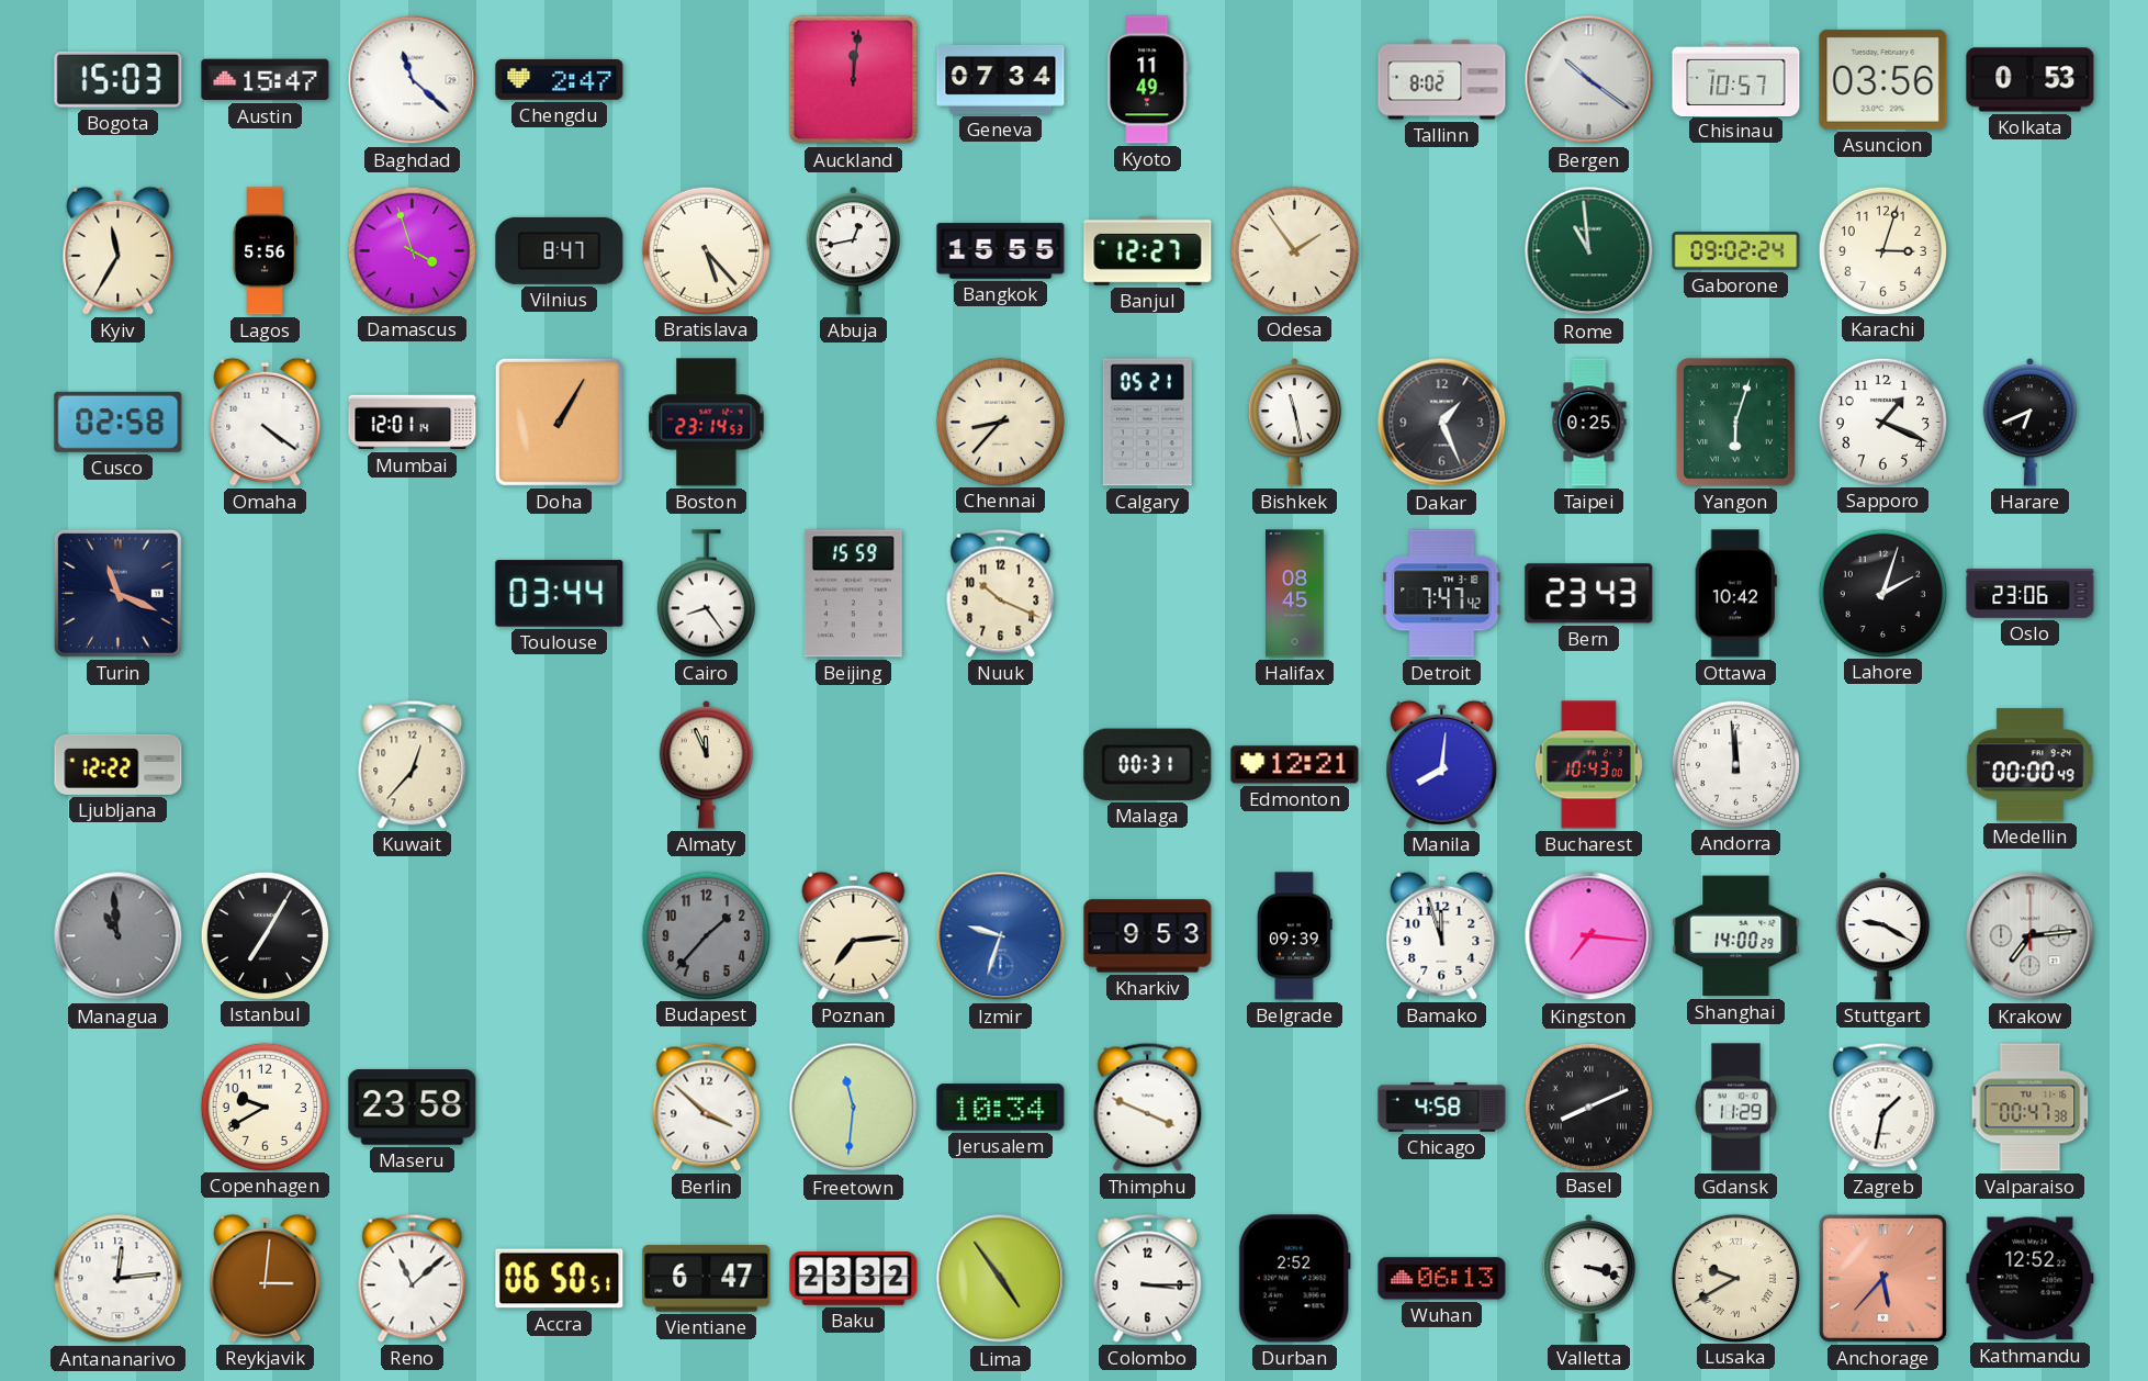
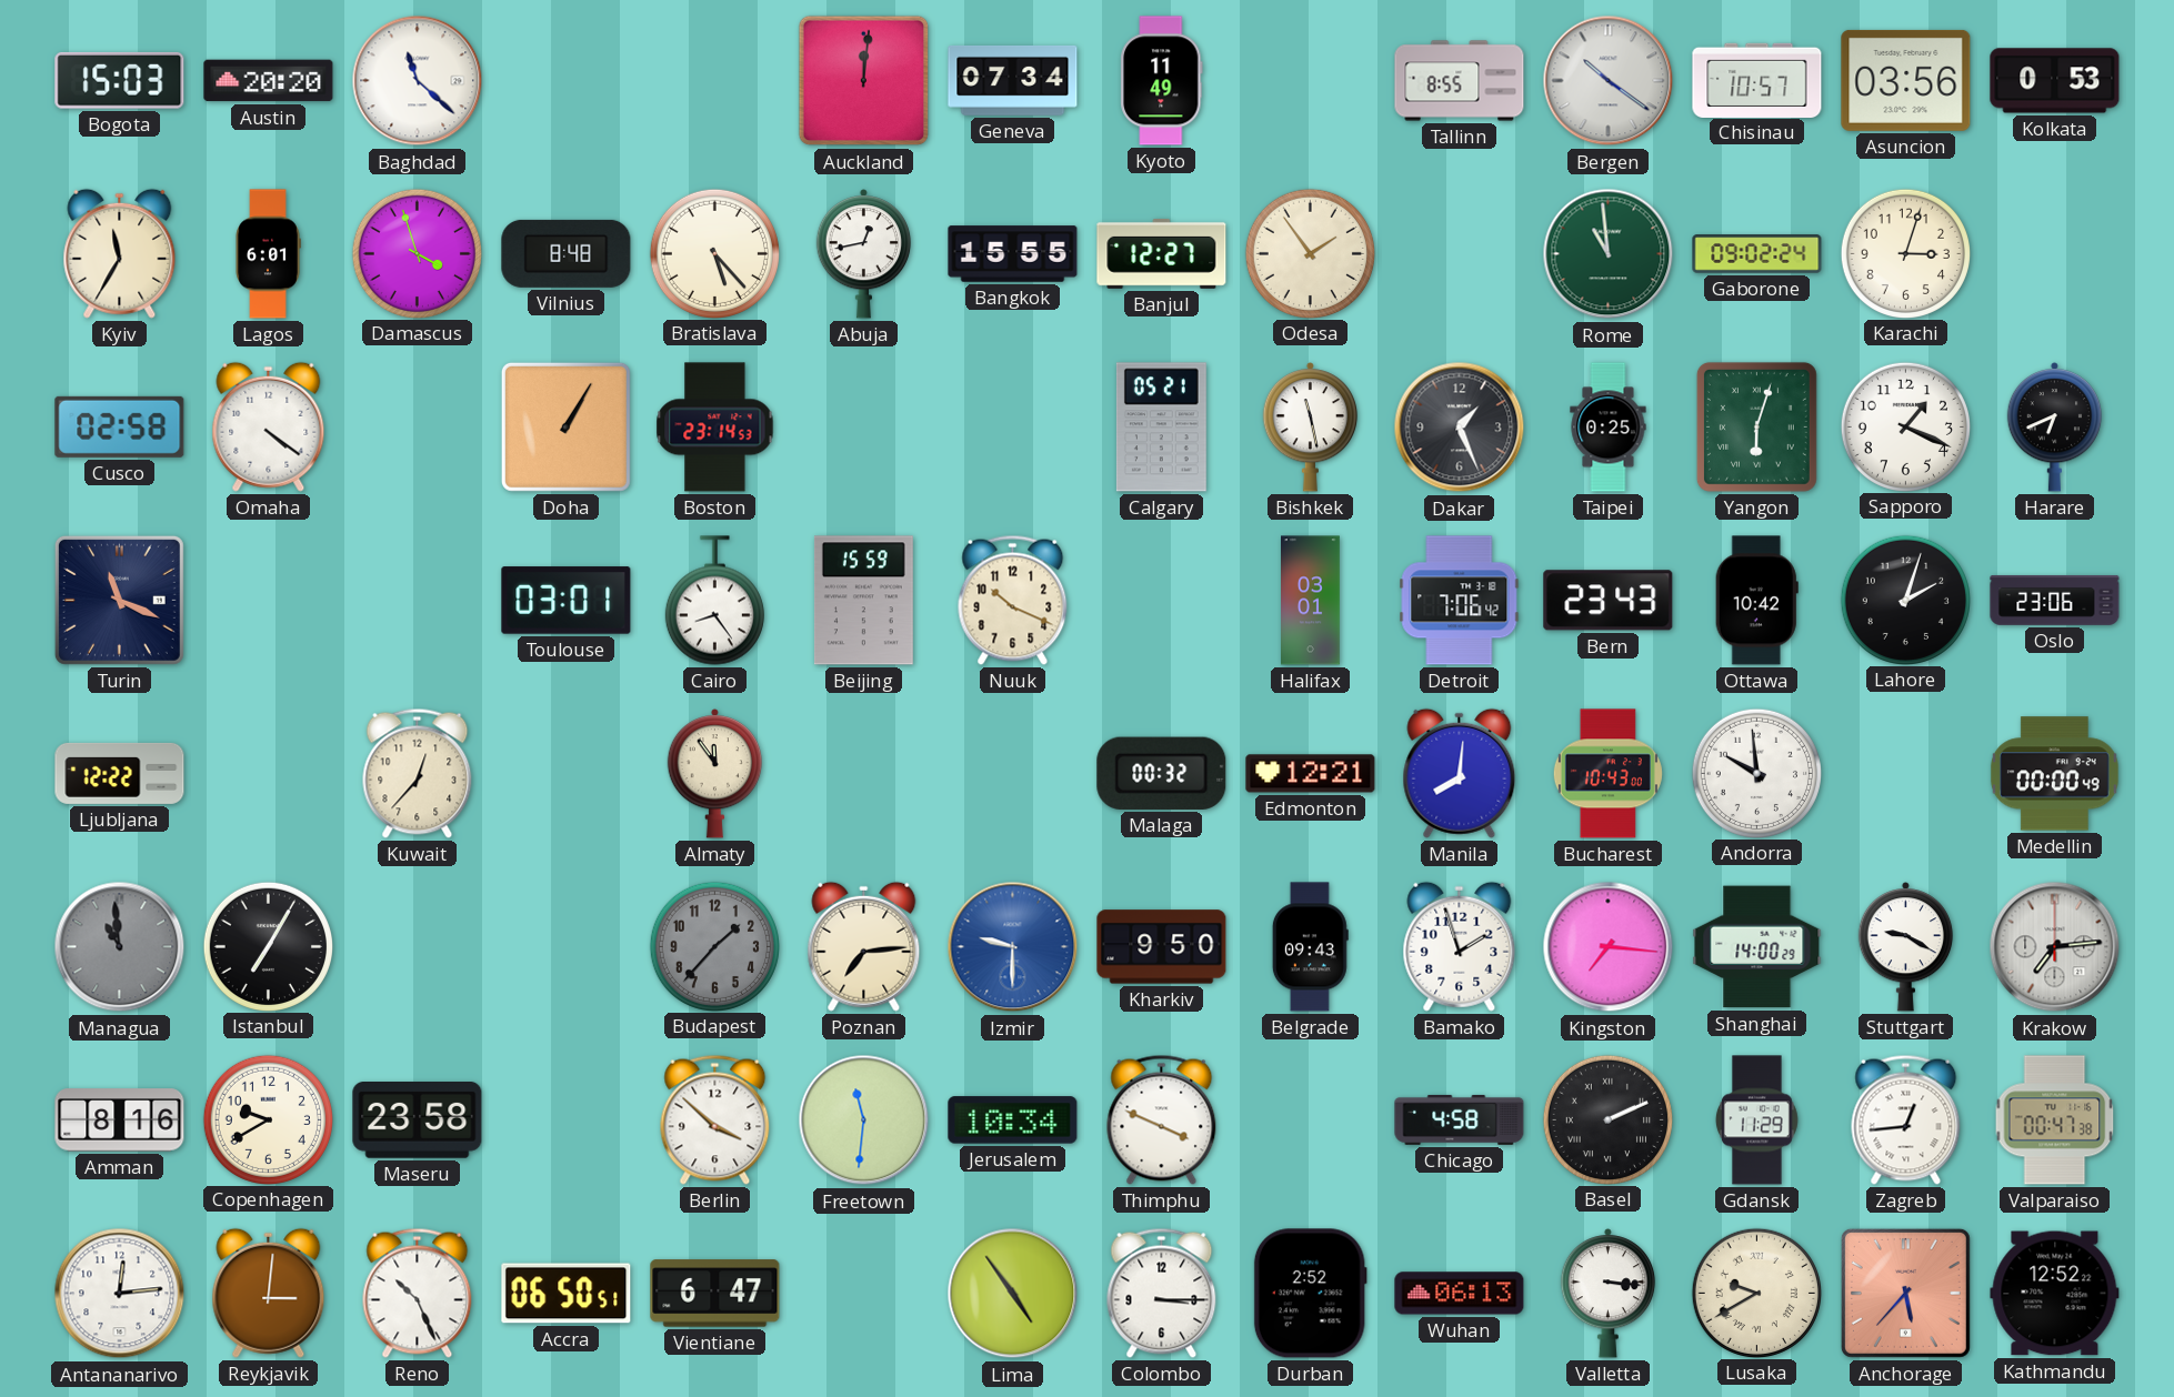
Austin: 15:47 -> 20:20
Chengdu: 2:47 -> none
Tallinn: 8:02 -> 8:55
Lagos: 5:56 -> 6:01
Vilnius: 8:47 -> 8:48
Mumbai: 12:01 -> none
Chennai: 8:37 -> none
Toulouse: 03:44 -> 03:01
Halifax: 08:45 -> 03:01
Detroit: 7:47 -> 7:06
Almaty: 11:56 -> 11:54
Malaga: 00:31 -> 00:32
Andorra: 11:59 -> 9:59
Izmir: 9:33 -> 9:30
Kharkiv: 9:53 -> 9:50
Belgrade: 09:39 -> 09:43
Bamako: 11:57 -> 1:57
Amman: none -> 8:16
Basel: 8:11 -> 2:11
Zagreb: 1:32 -> 12:44
Reno: 11:08 -> 10:26
Baku: 23:32 -> none
Valletta: 3:18 -> 3:16
